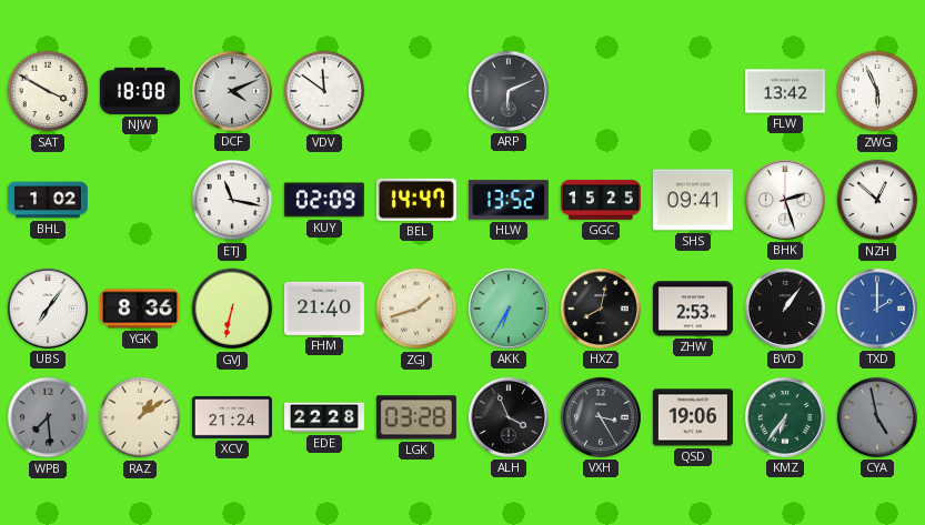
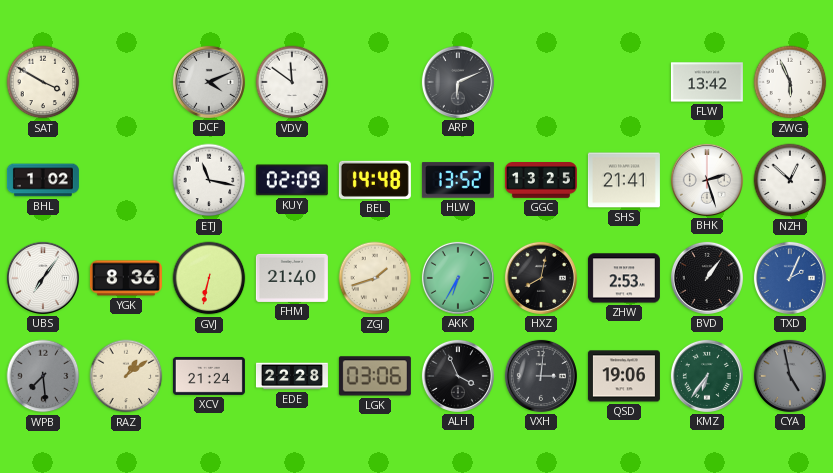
NJW: 18:08 -> none
BEL: 14:47 -> 14:48
GGC: 15:25 -> 13:25
SHS: 09:41 -> 21:41
TXD: 2:00 -> 2:04
LGK: 03:28 -> 03:06
VXH: 3:25 -> 3:01
